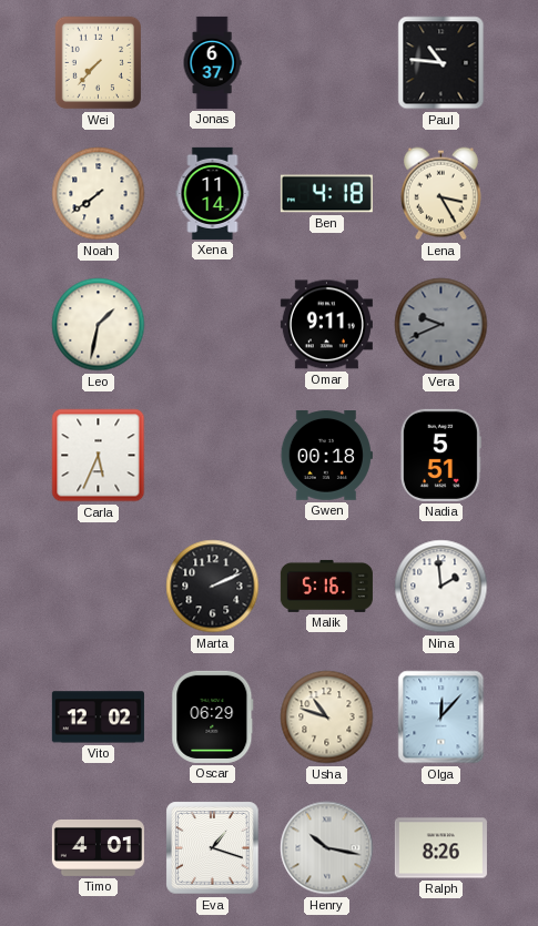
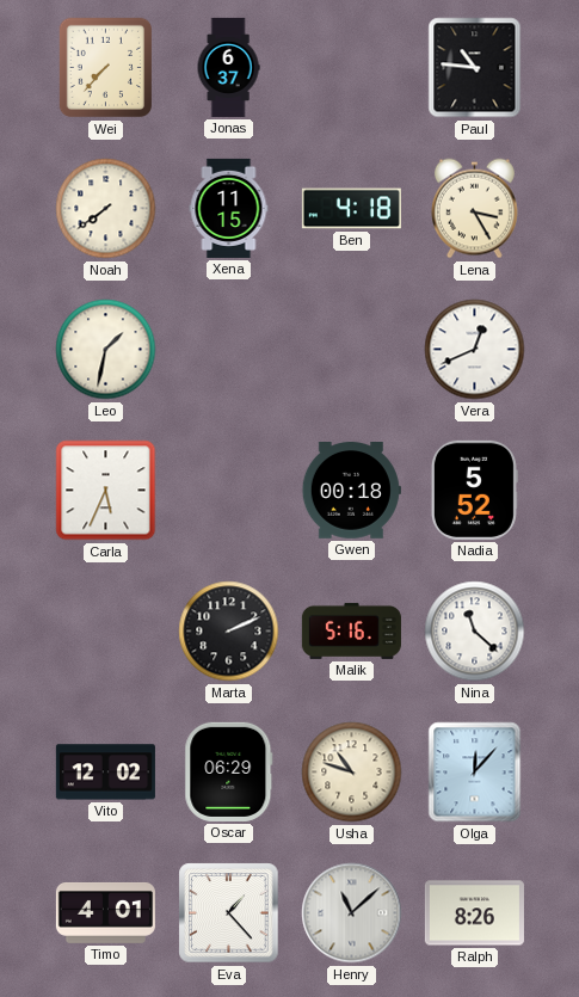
Xena: 11:14 -> 11:15
Omar: 9:11 -> none
Vera: 9:41 -> 12:41
Vera dial: grey -> white
Nadia: 5:51 -> 5:52
Nina: 1:59 -> 11:22
Eva: 1:18 -> 1:23
Henry: 10:17 -> 11:08
